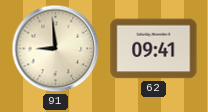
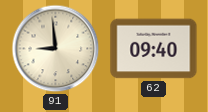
62: 09:41 -> 09:40
